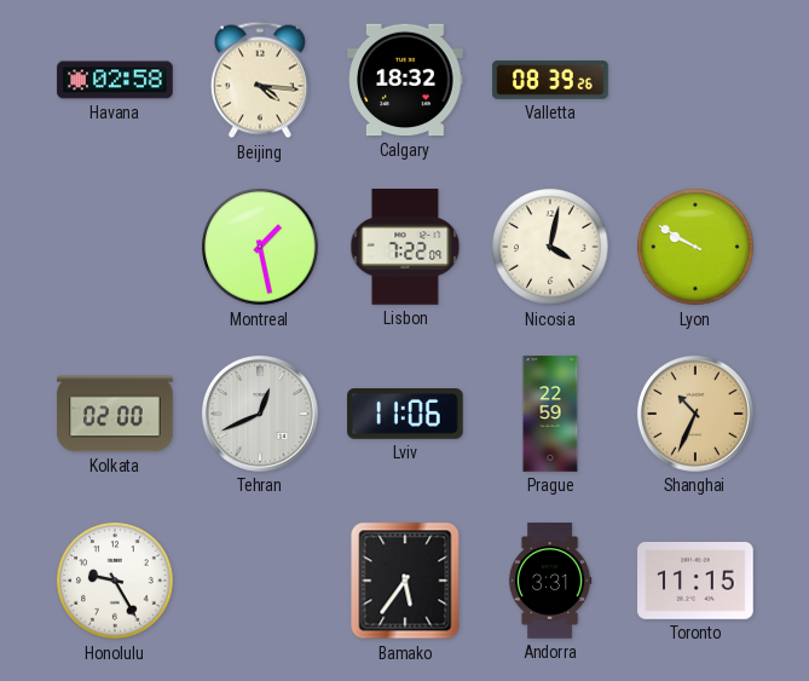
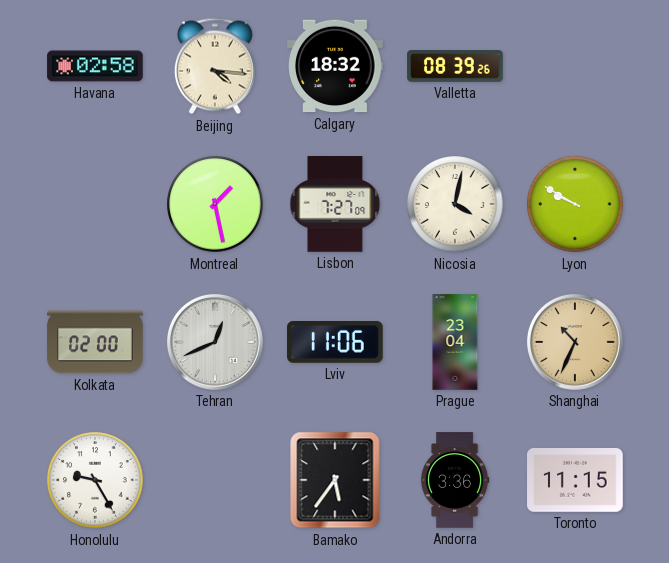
Lisbon: 7:22 -> 7:27
Prague: 22:59 -> 23:04
Andorra: 3:31 -> 3:36
